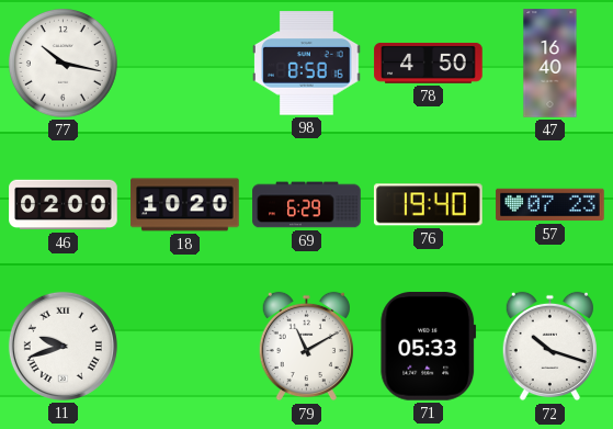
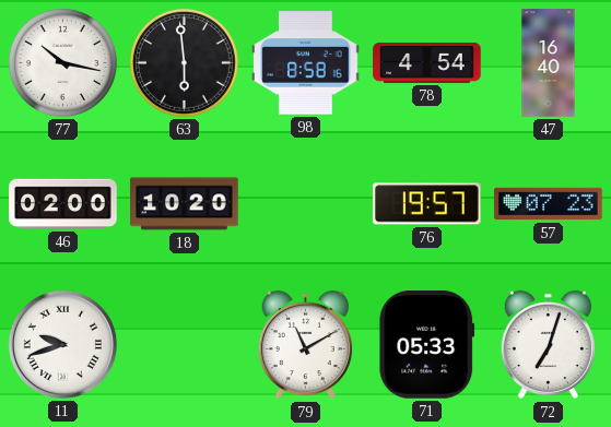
63: none -> 5:59
78: 4:50 -> 4:54
69: 6:29 -> none
76: 19:40 -> 19:57
72: 10:18 -> 7:03
